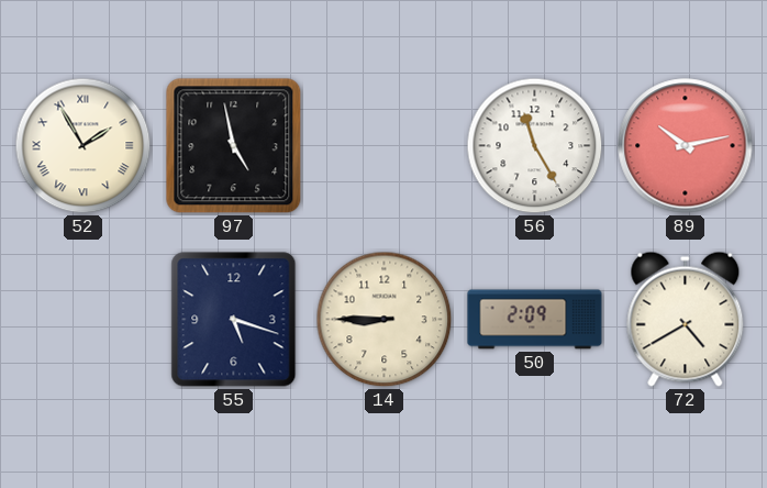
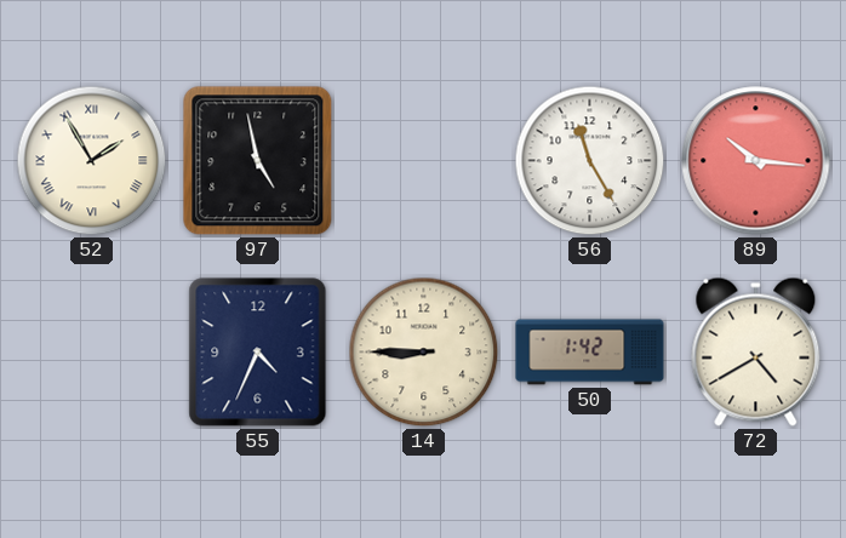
89: 10:13 -> 10:16
55: 5:18 -> 4:34
50: 2:09 -> 1:42
